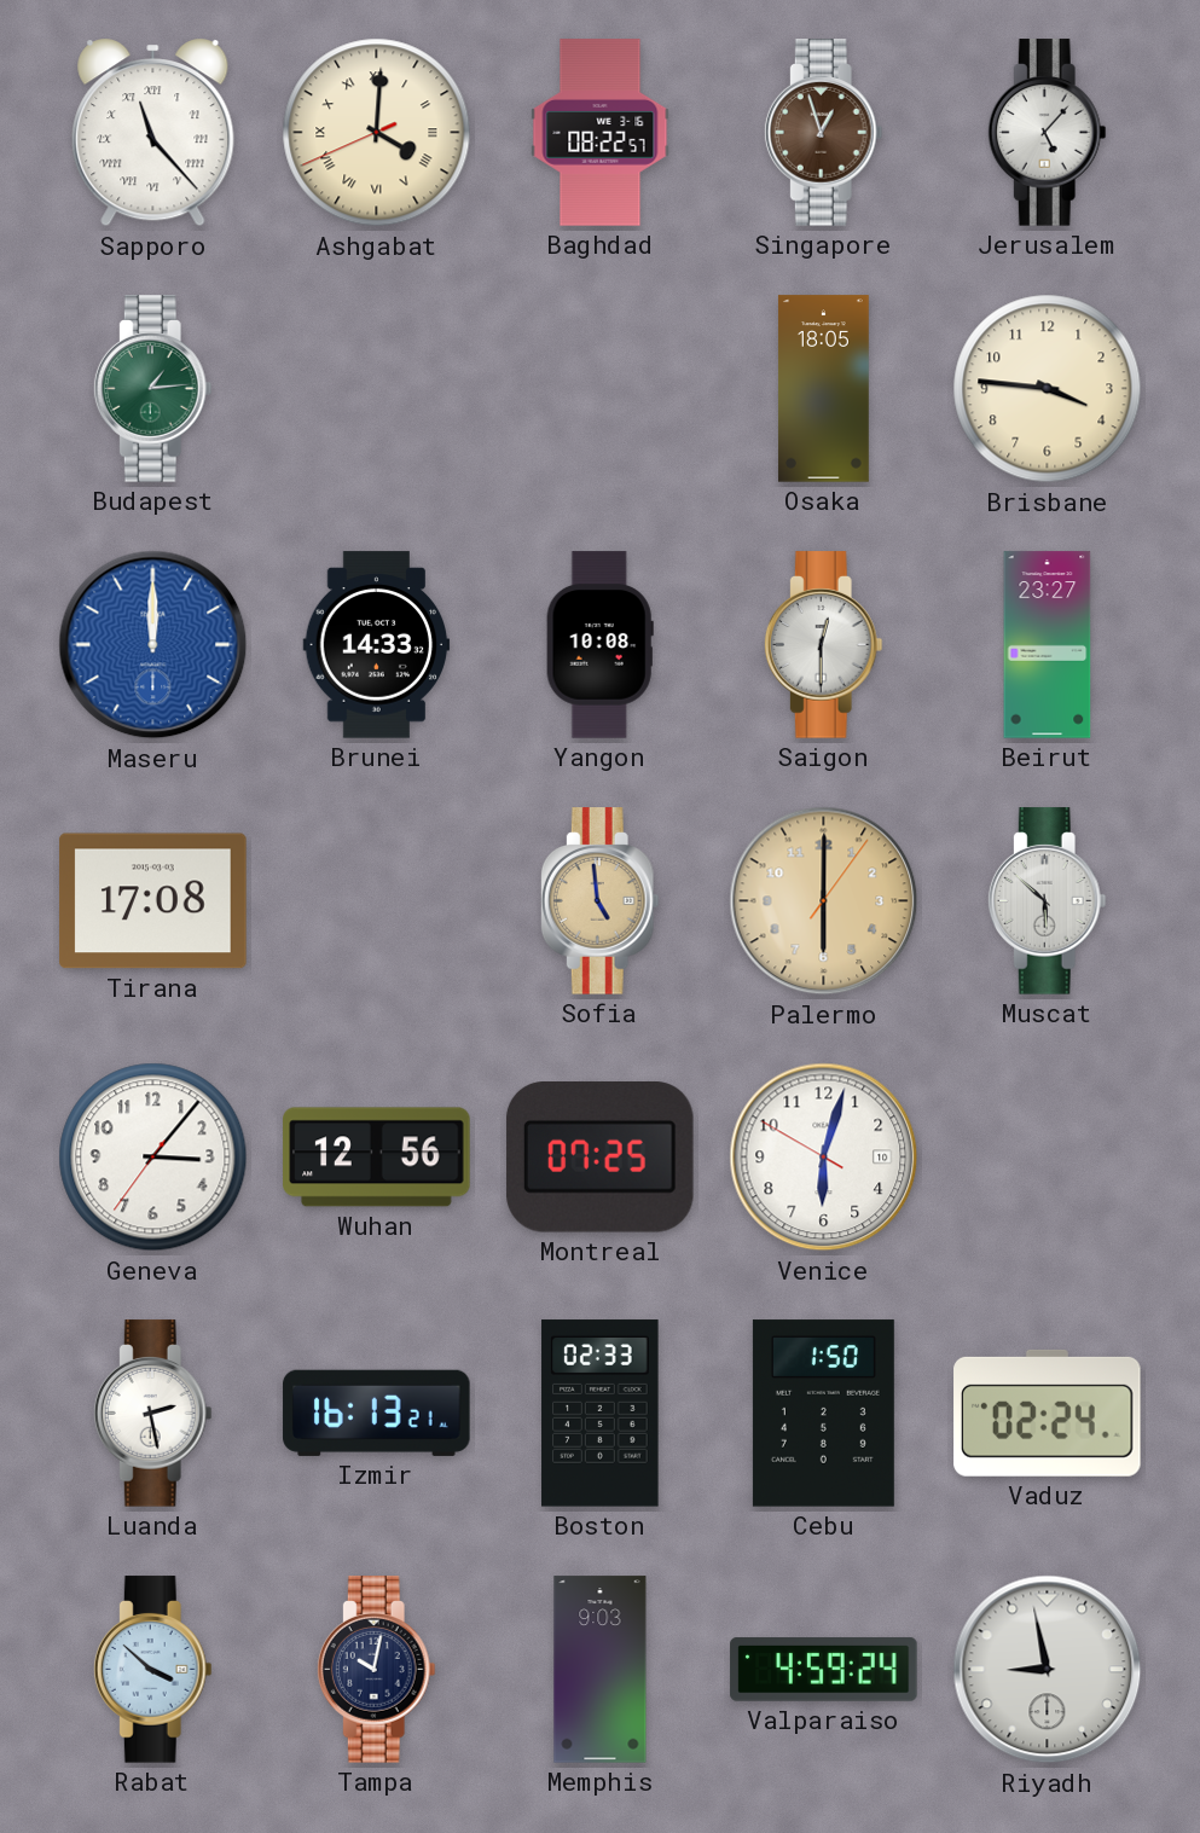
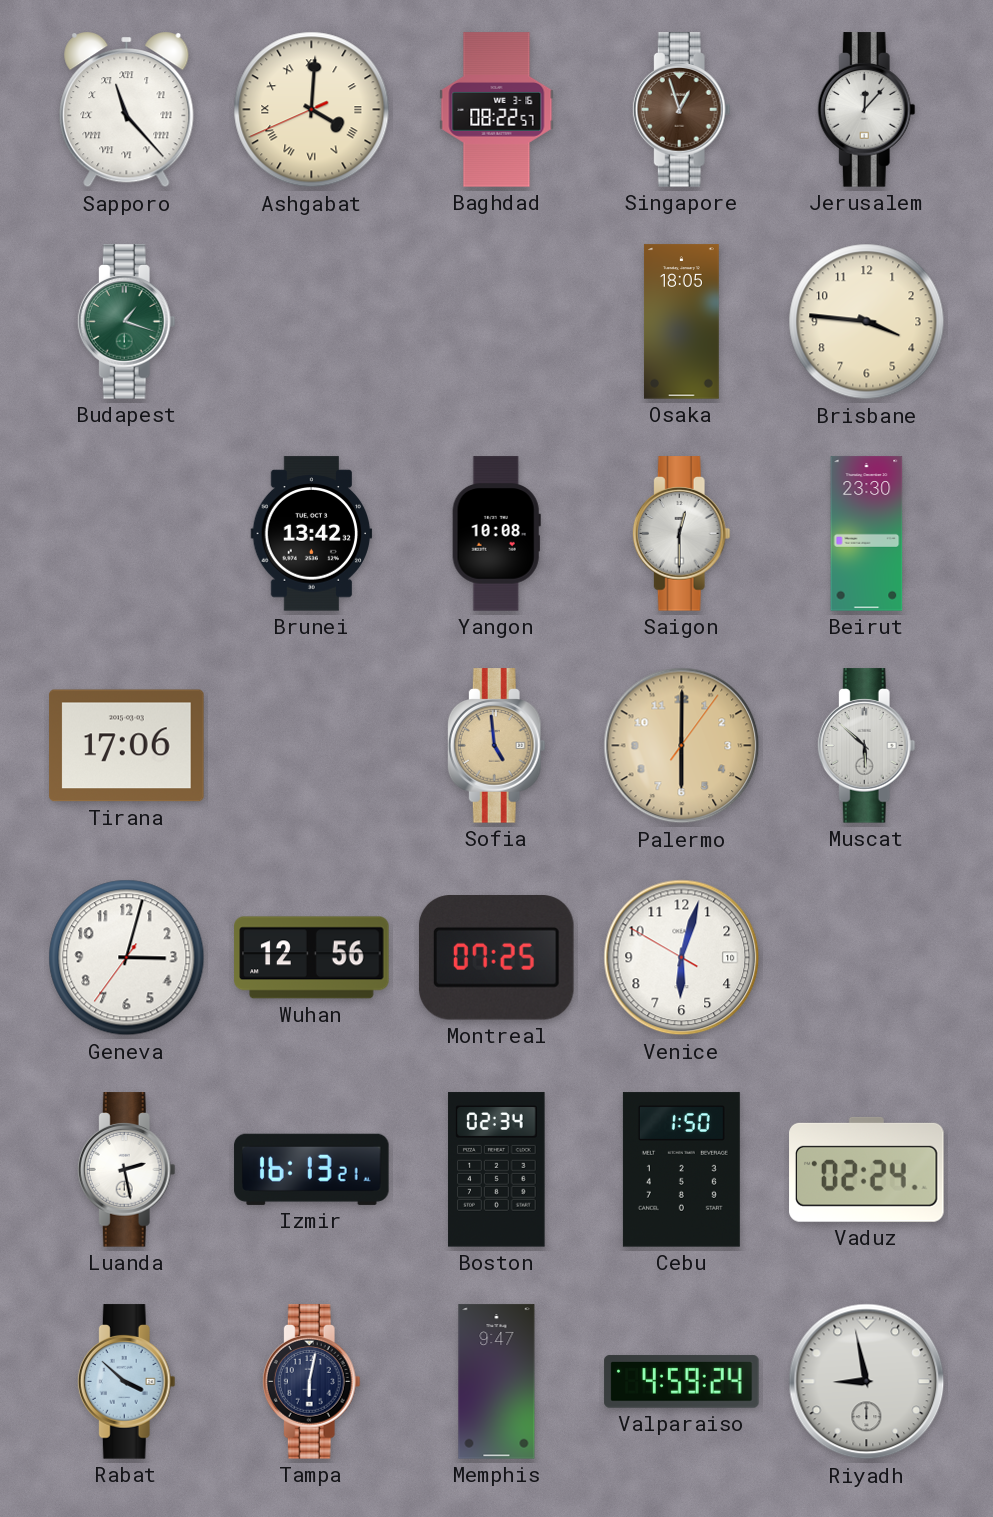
Jerusalem: 5:07 -> 12:07
Budapest: 1:14 -> 1:18
Maseru: 12:00 -> none
Brunei: 14:33 -> 13:42
Beirut: 23:27 -> 23:30
Tirana: 17:08 -> 17:06
Geneva: 3:06 -> 3:02
Boston: 02:33 -> 02:34
Tampa: 10:02 -> 6:02
Memphis: 9:03 -> 9:47
